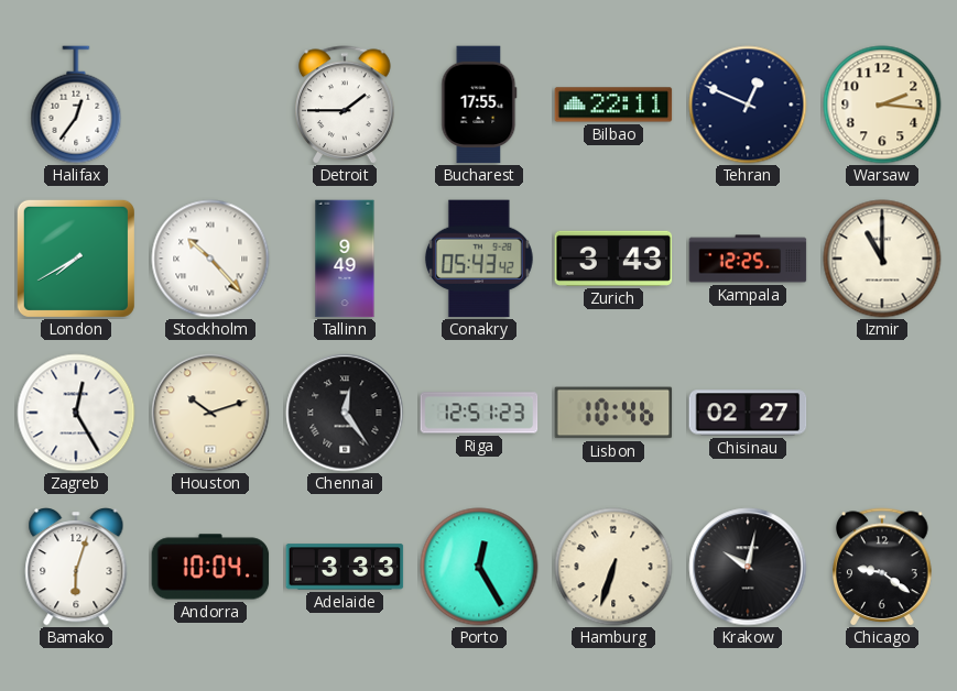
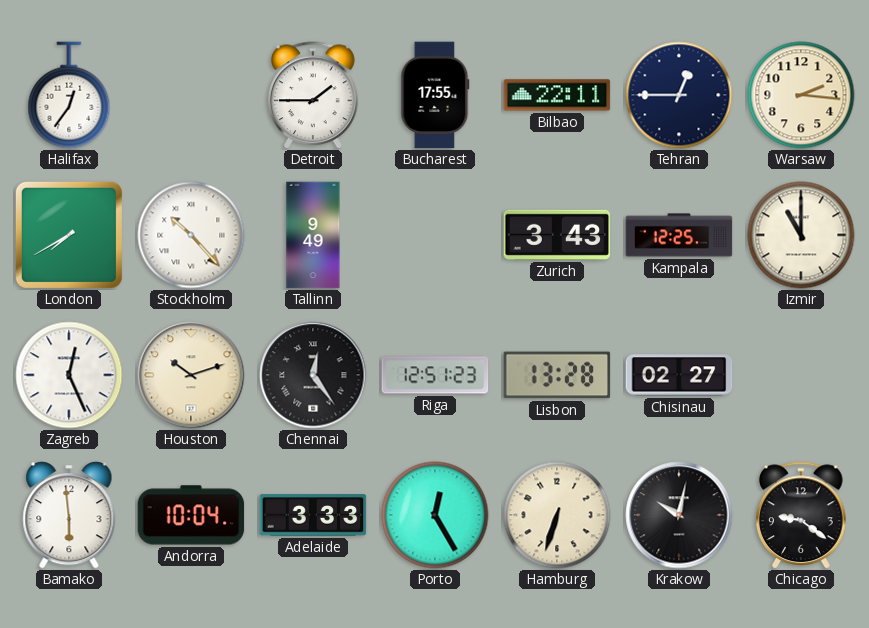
Tehran: 12:49 -> 12:45
Conakry: 05:43 -> none
Zagreb: 12:25 -> 12:26
Lisbon: 10:46 -> 13:28
Bamako: 6:03 -> 5:59
